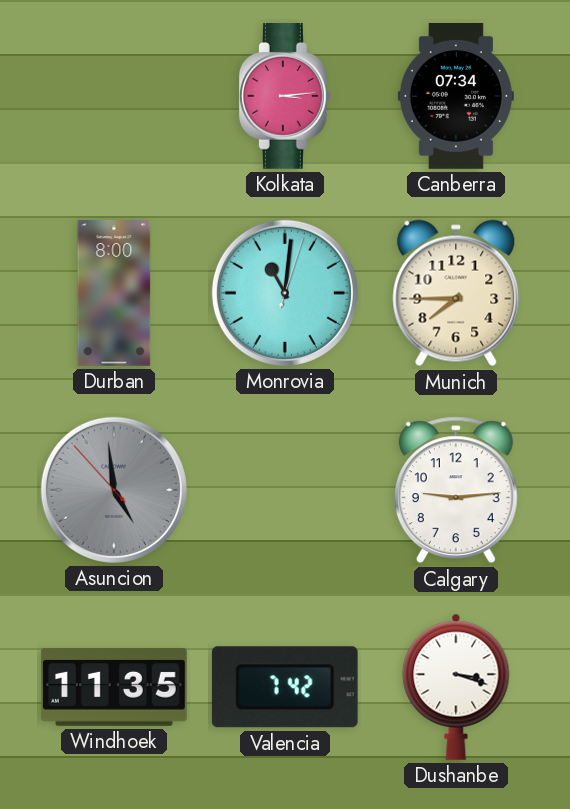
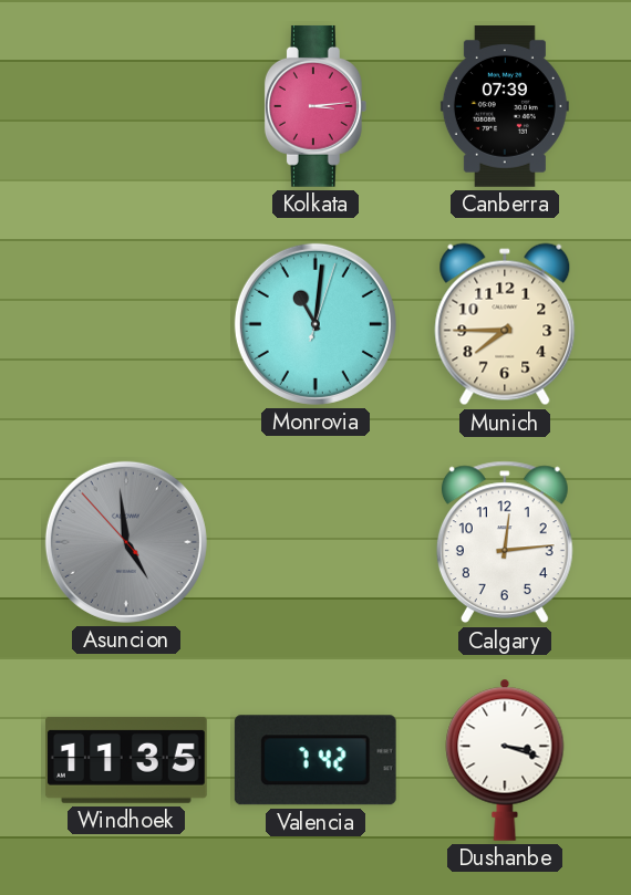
Canberra: 07:34 -> 07:39
Durban: 8:00 -> none
Calgary: 9:14 -> 12:14
